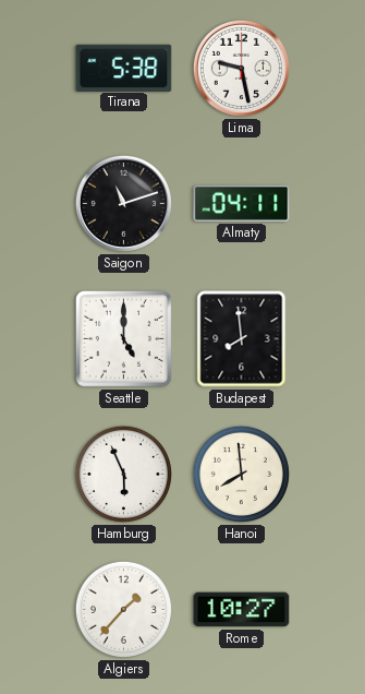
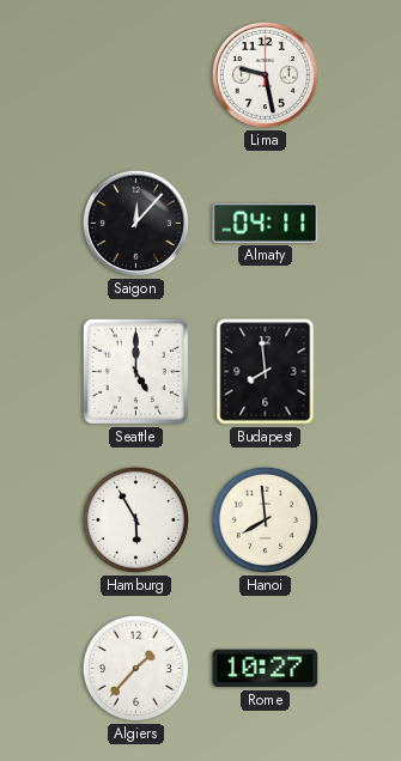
Tirana: 5:38 -> none
Saigon: 11:12 -> 12:07
Hamburg: 5:56 -> 5:55
